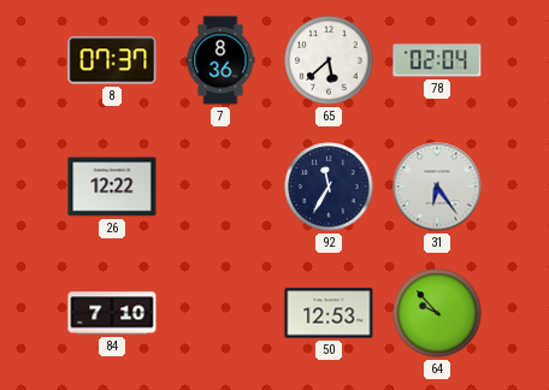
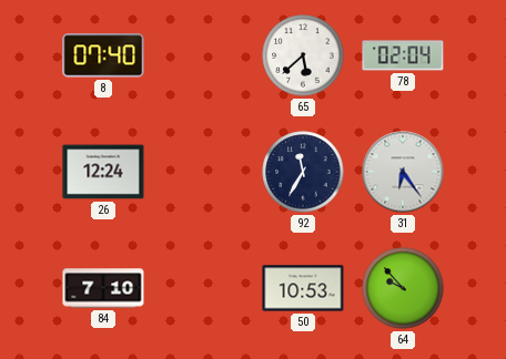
8: 07:37 -> 07:40
7: 8:36 -> none
26: 12:22 -> 12:24
50: 12:53 -> 10:53
